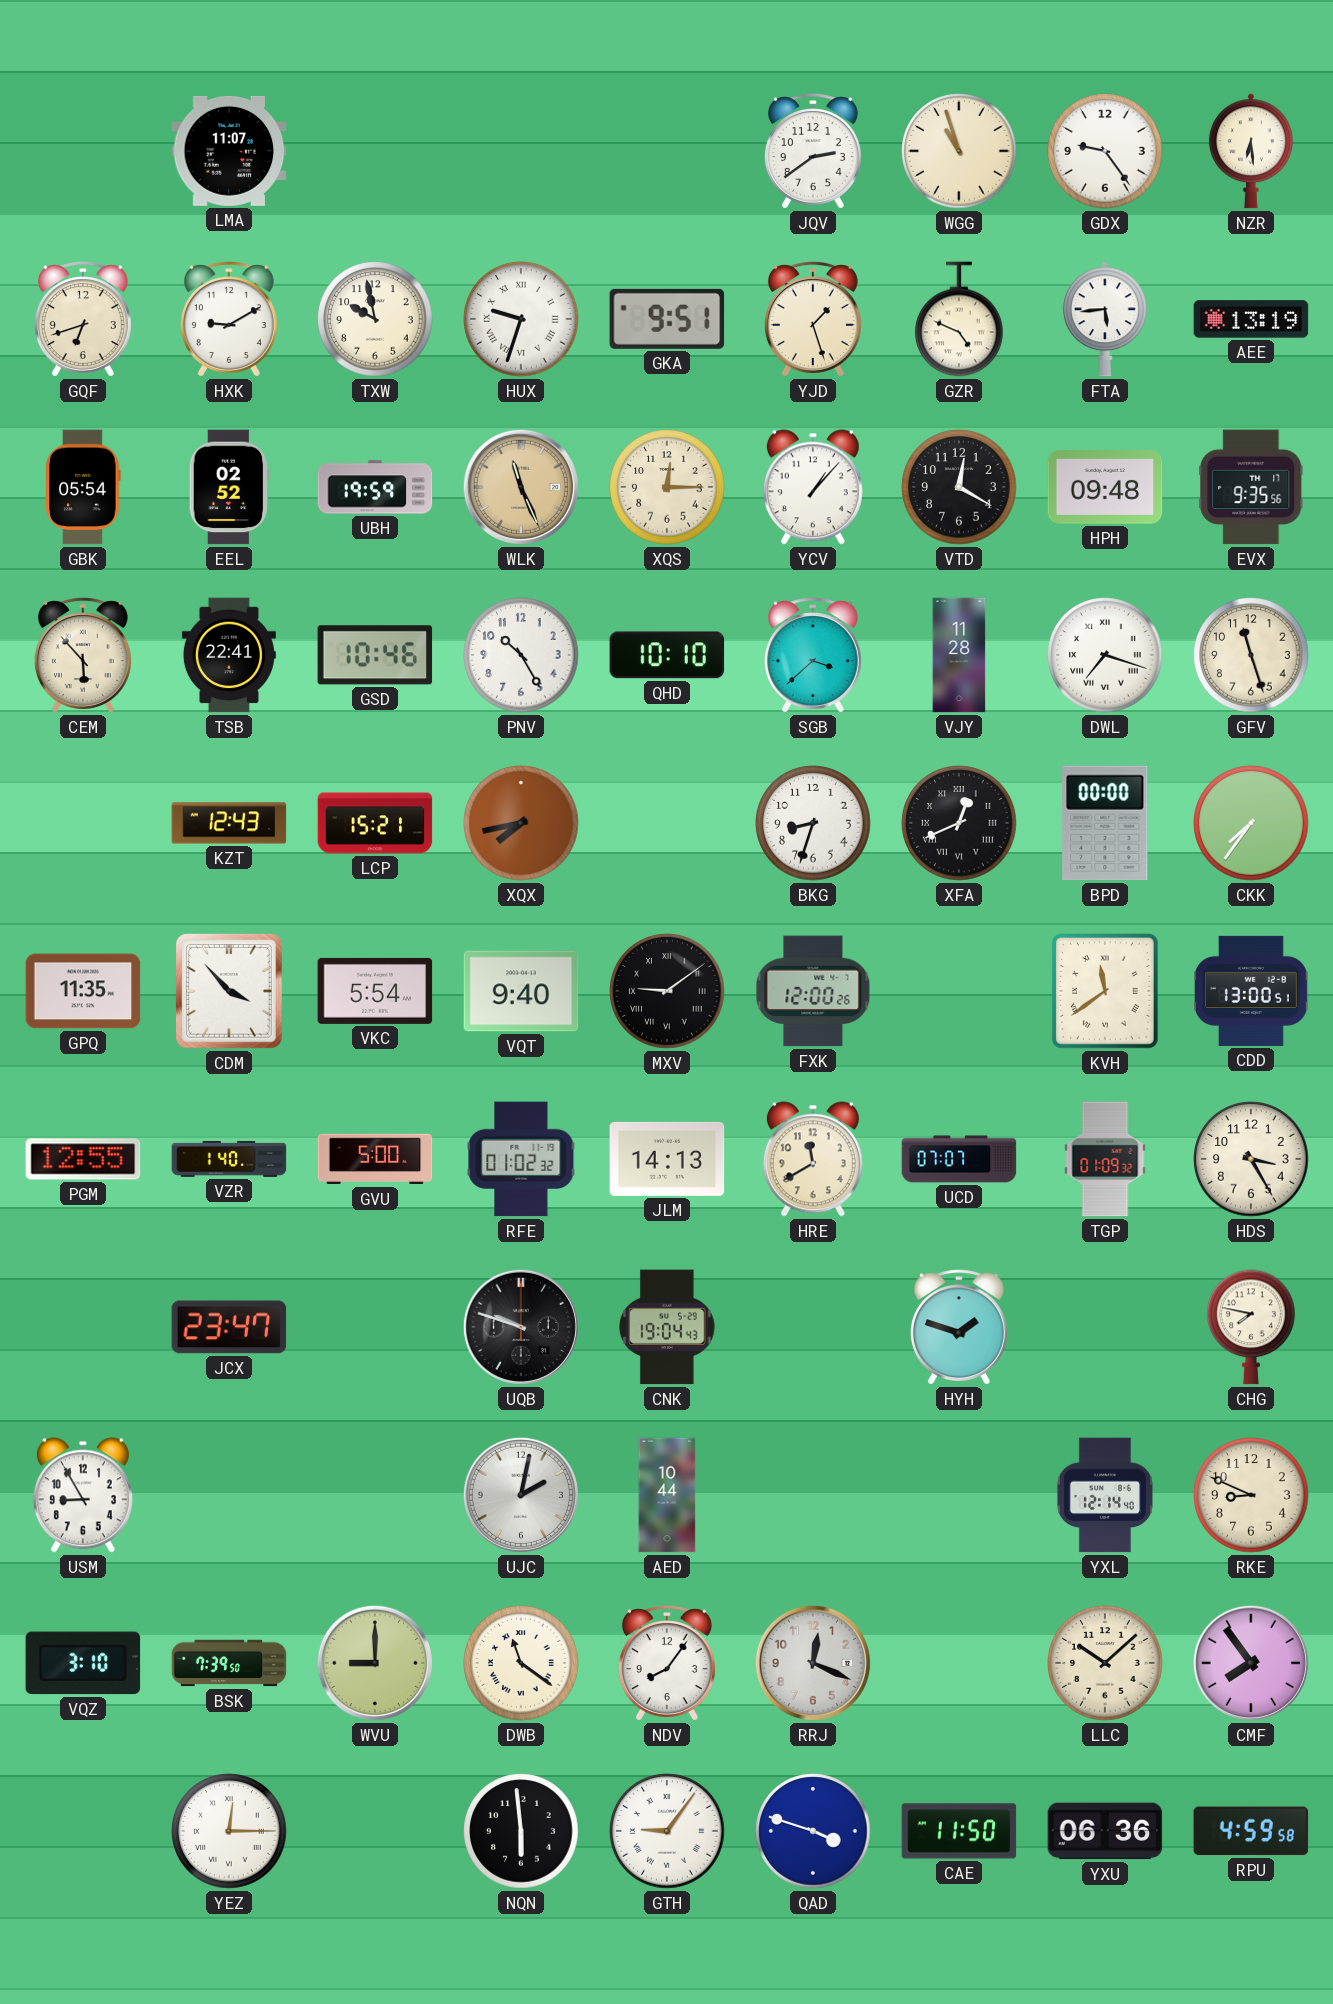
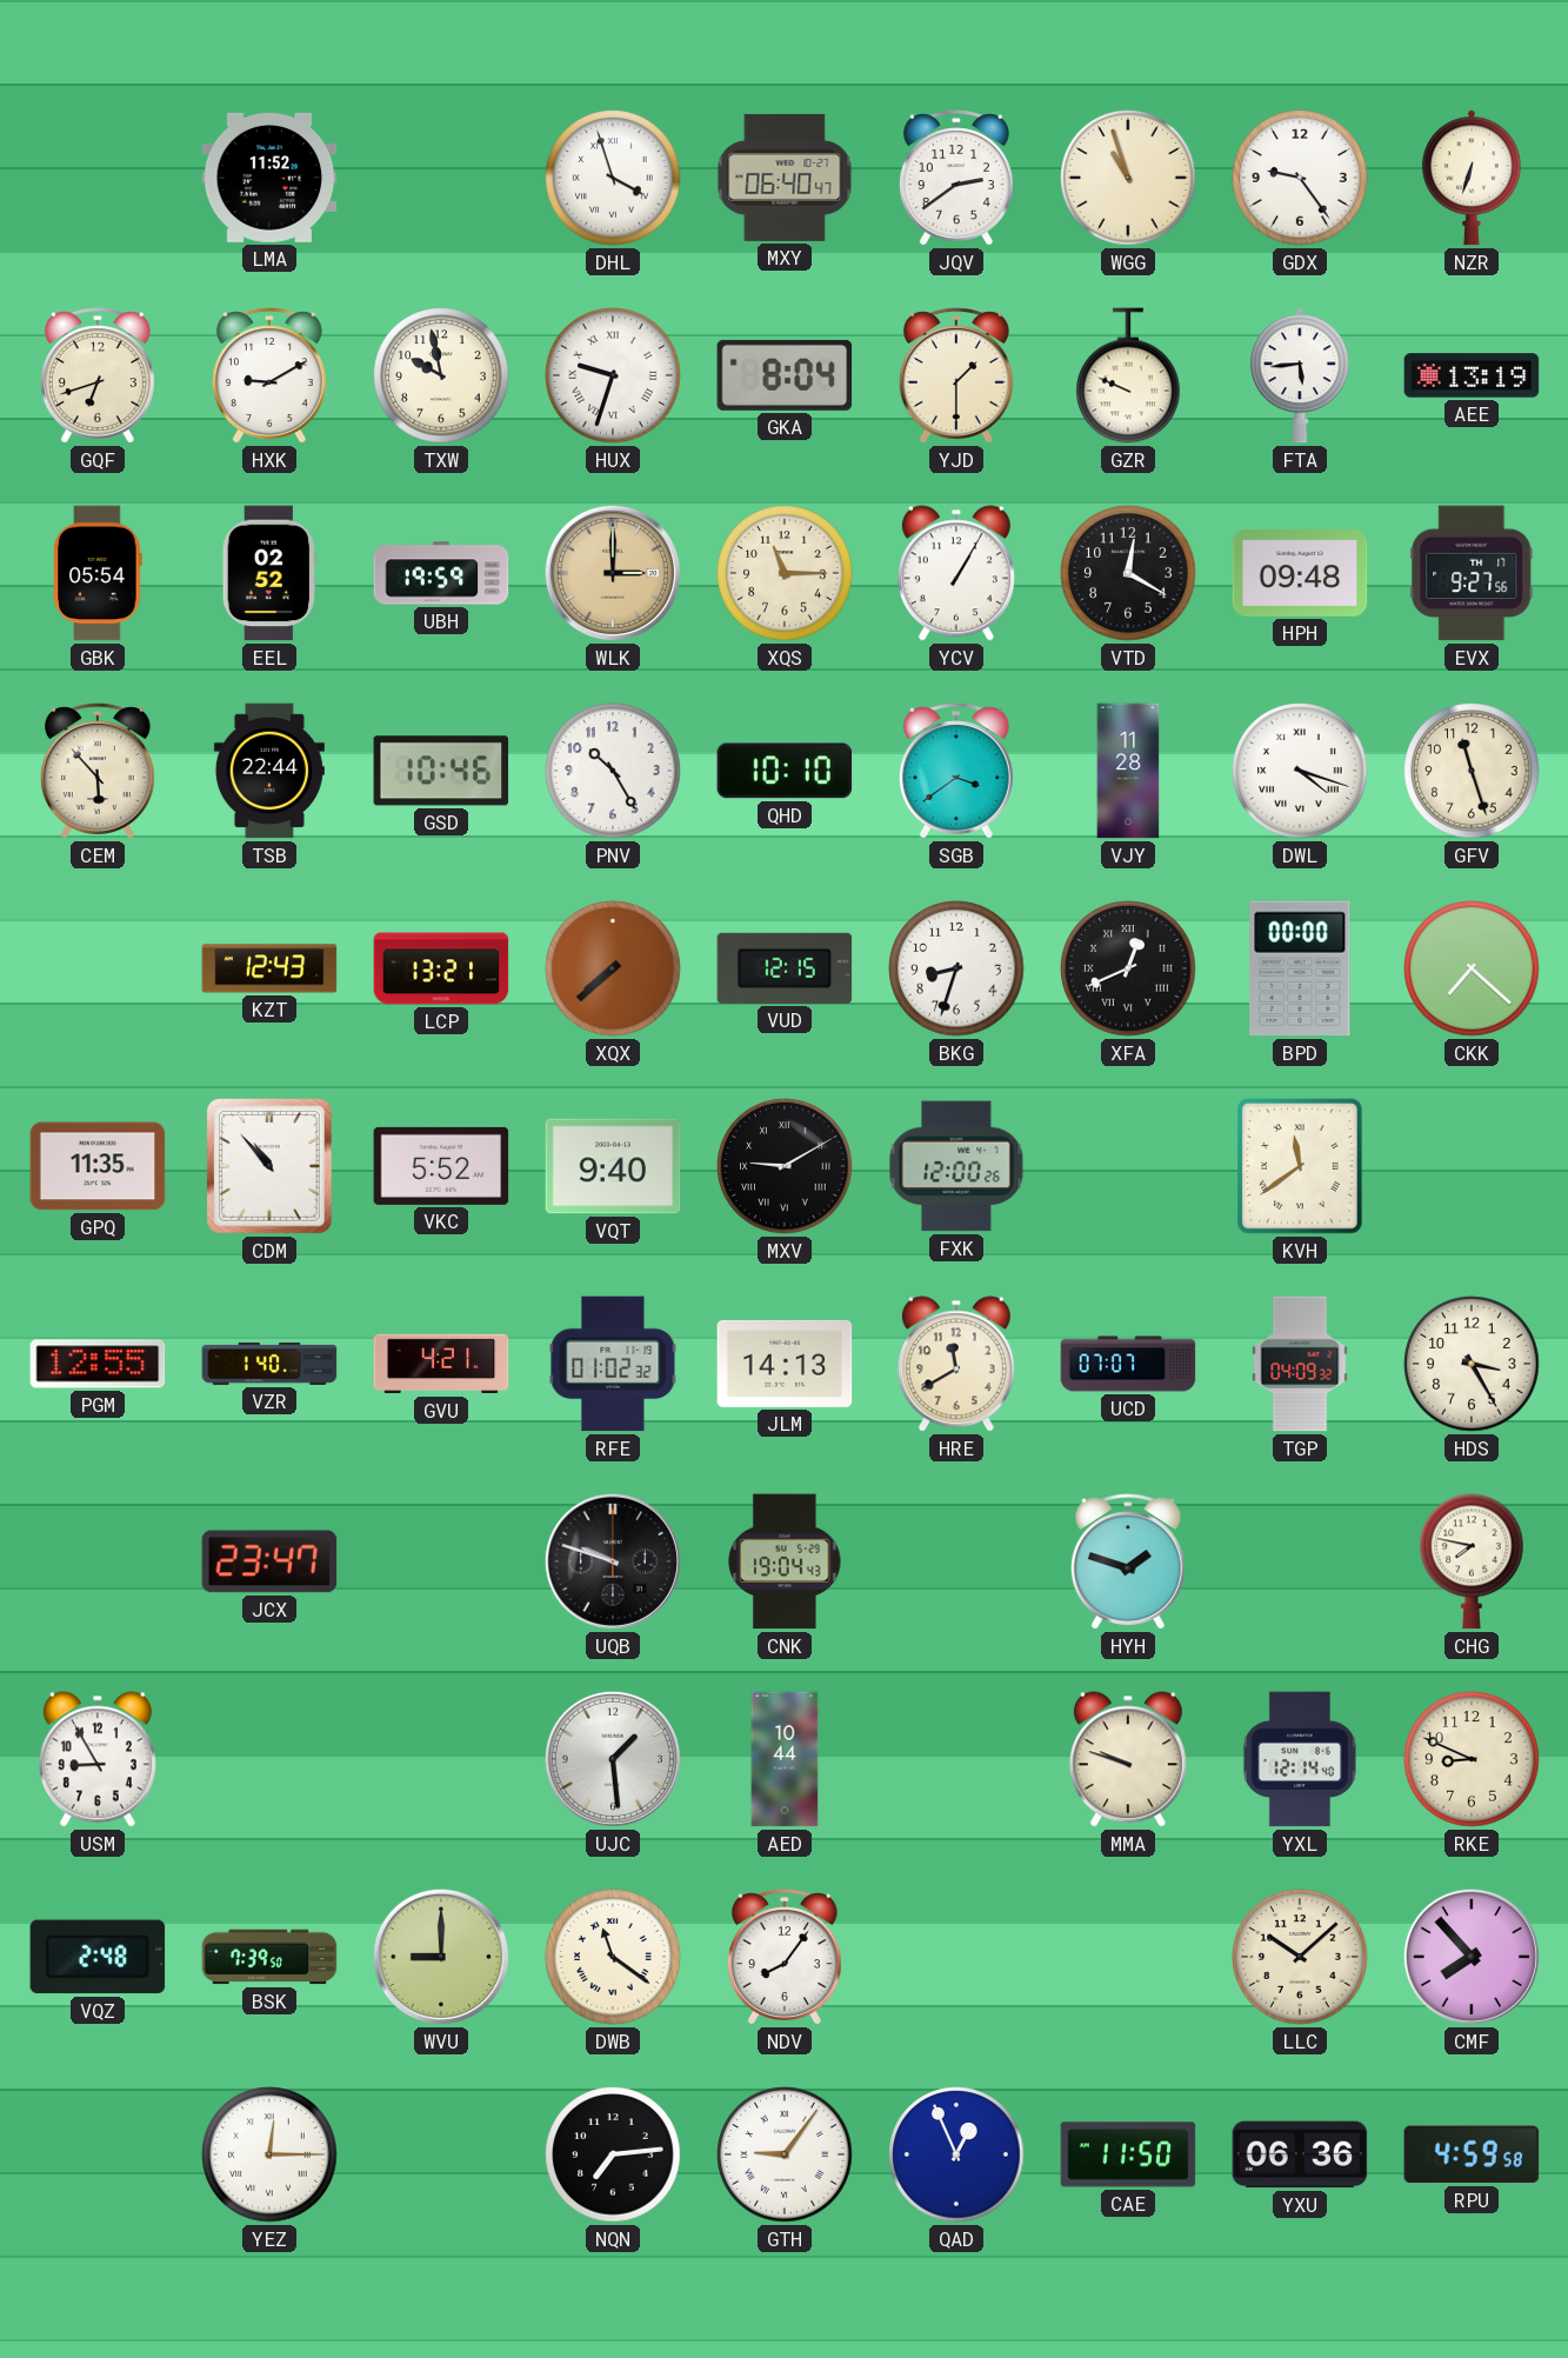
LMA: 11:07 -> 11:52
DHL: none -> 3:57
MXY: none -> 06:40
NZR: 6:29 -> 6:33
GKA: 9:51 -> 8:04
YJD: 1:27 -> 1:30
GZR: 4:49 -> 9:49
WLK: 11:26 -> 3:00
XQS: 12:15 -> 11:15
YCV: 1:07 -> 1:05
EVX: 9:35 -> 9:27
TSB: 22:41 -> 22:44
SGB: 3:38 -> 3:39
DWL: 7:18 -> 4:18
LCP: 15:21 -> 13:21
XQX: 7:43 -> 7:38
VUD: none -> 12:15
CKK: 7:36 -> 7:22
CDM: 3:53 -> 10:53
VKC: 5:54 -> 5:52
MXV: 9:09 -> 9:10
CDD: 13:00 -> none
GVU: 5:00 -> 4:21
TGP: 01:09 -> 04:09
UJC: 2:02 -> 1:29
MMA: none -> 9:48
VQZ: 3:10 -> 2:48
RRJ: 12:19 -> none
CMF: 7:54 -> 7:53
NQN: 5:59 -> 7:14
QAD: 3:48 -> 12:56
